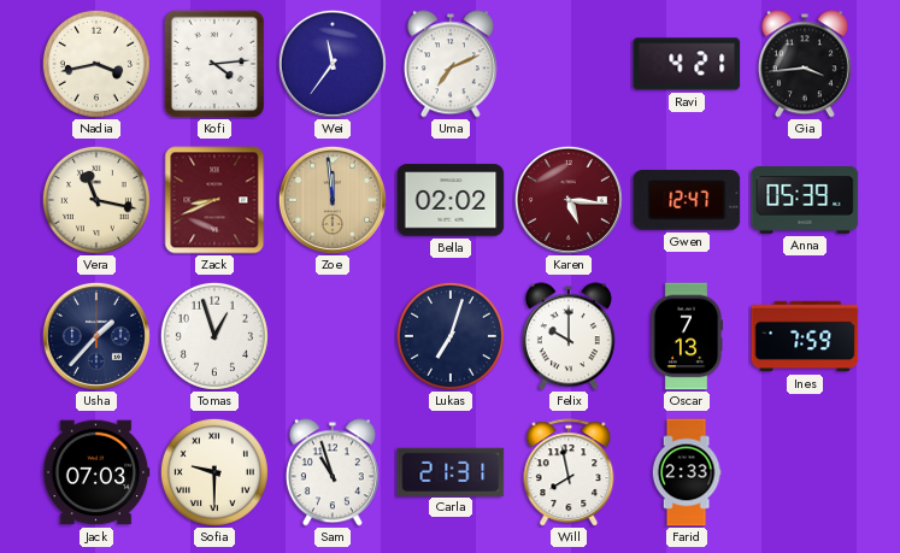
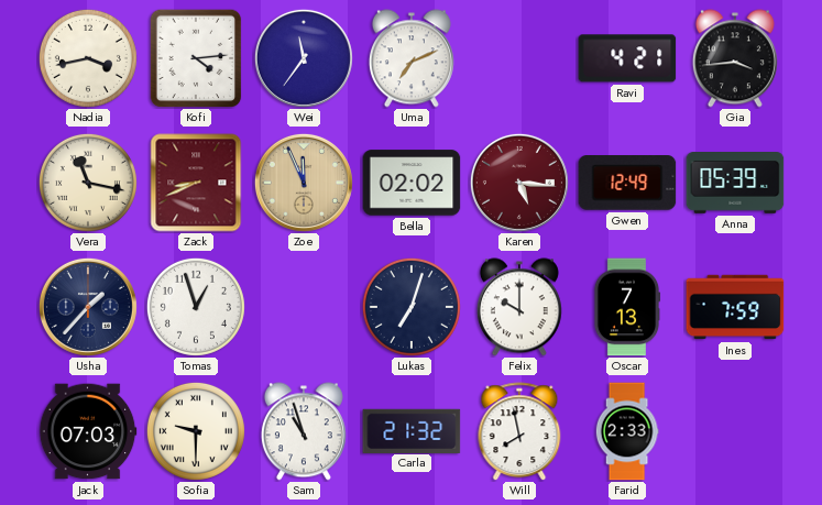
Zoe: 11:59 -> 11:56
Gwen: 12:47 -> 12:49
Carla: 21:31 -> 21:32
